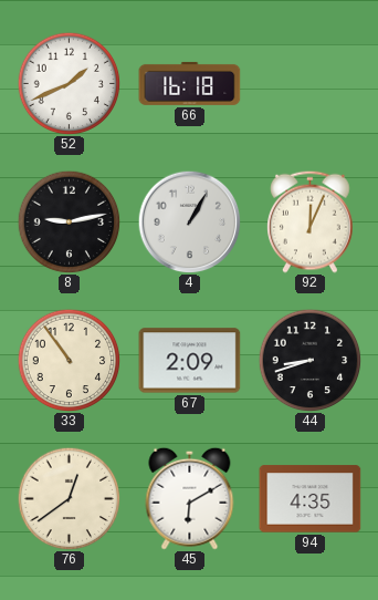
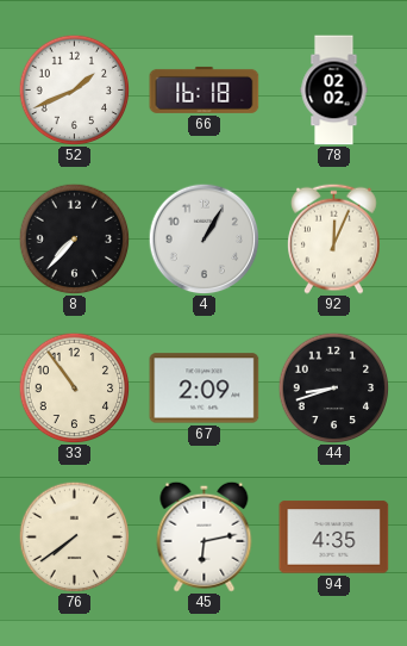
78: none -> 02:02
8: 9:13 -> 7:37
76: 12:39 -> 7:39
45: 6:10 -> 6:13
